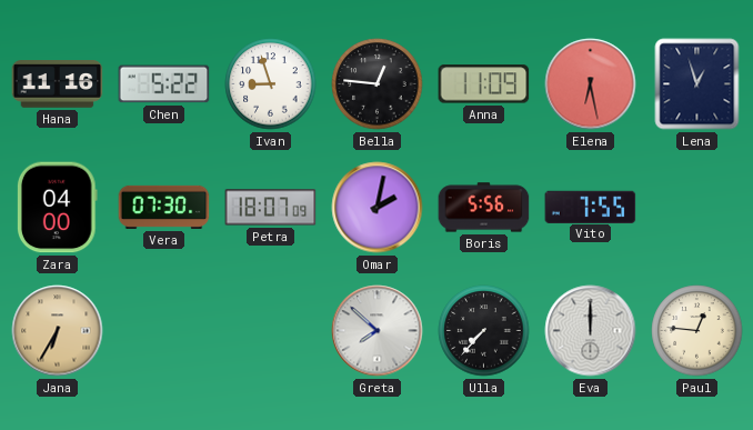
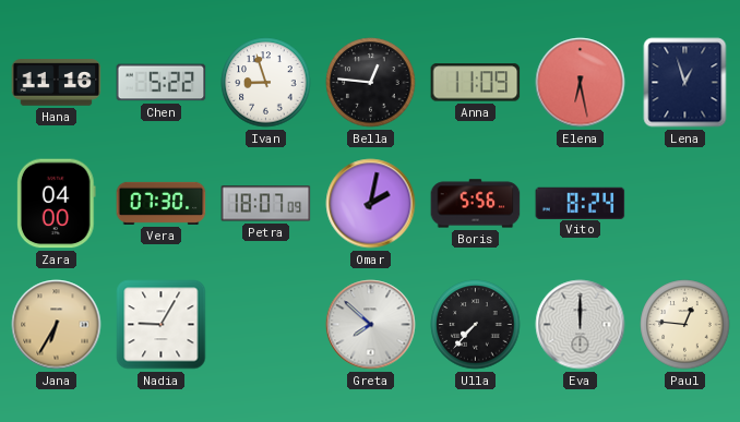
Vito: 7:55 -> 8:24
Nadia: none -> 9:05
